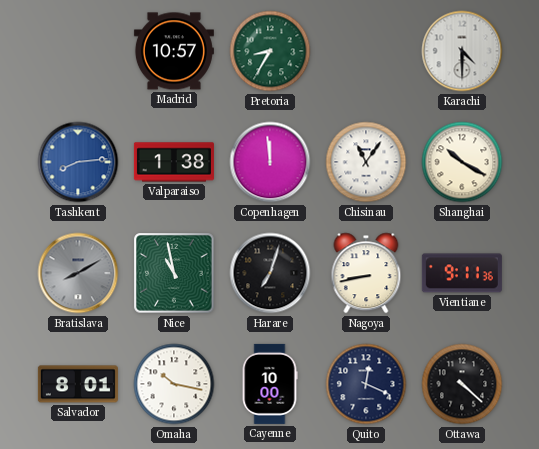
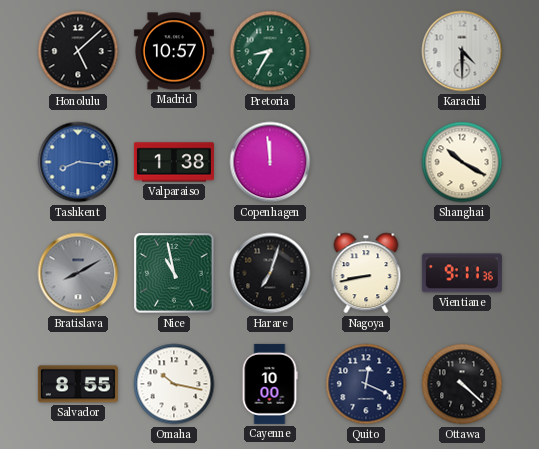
Honolulu: none -> 5:08
Tashkent: 8:14 -> 8:16
Chisinau: 11:06 -> none
Salvador: 8:01 -> 8:55
